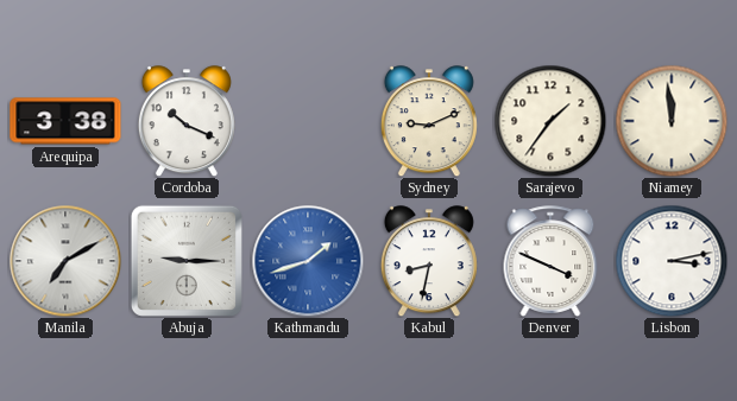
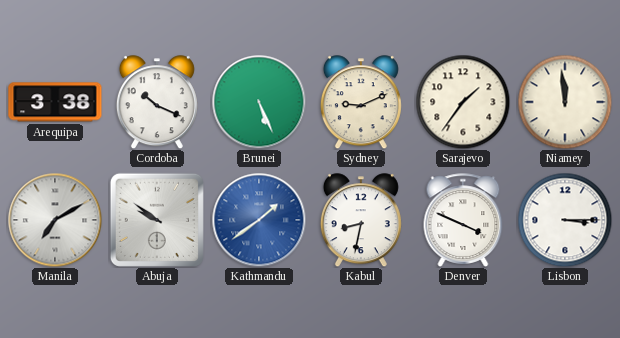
Brunei: none -> 5:26
Abuja: 9:15 -> 9:51
Kathmandu: 1:42 -> 1:39
Lisbon: 3:13 -> 3:15
